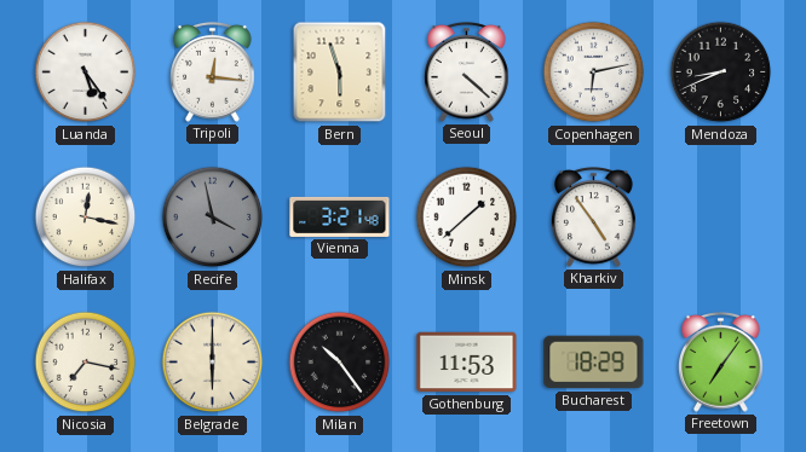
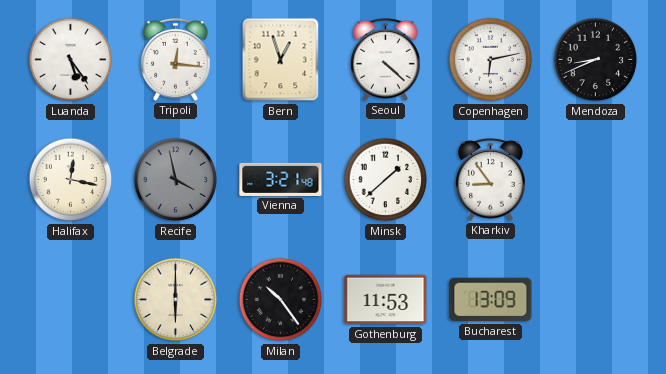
Bern: 5:57 -> 12:57
Kharkiv: 4:54 -> 8:54
Nicosia: 7:17 -> none
Bucharest: 18:29 -> 13:09
Freetown: 7:06 -> none
